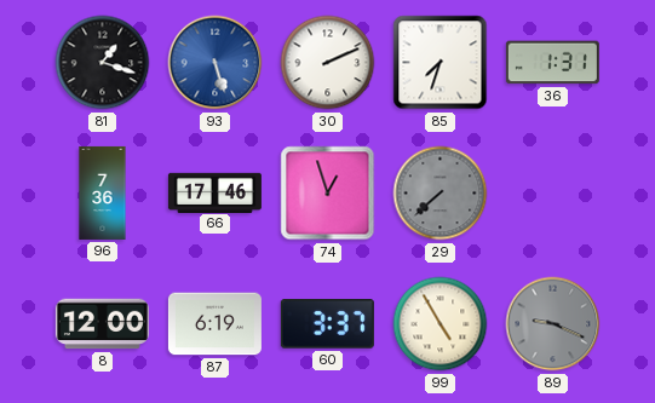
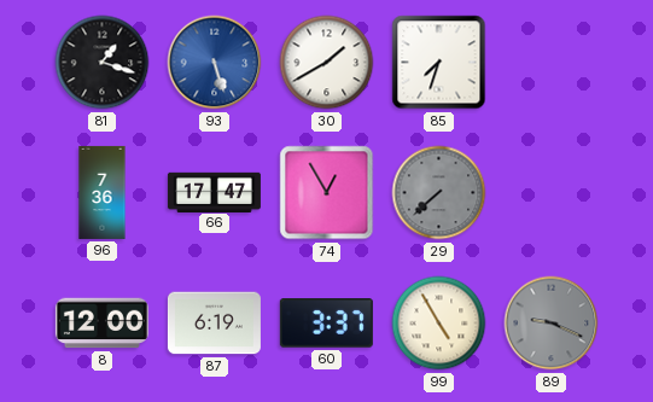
30: 2:11 -> 1:40
36: 1:31 -> none
66: 17:46 -> 17:47
74: 12:57 -> 12:55
